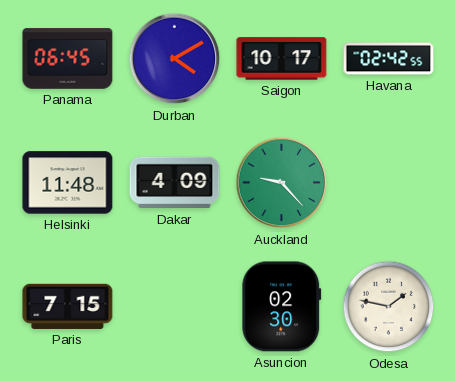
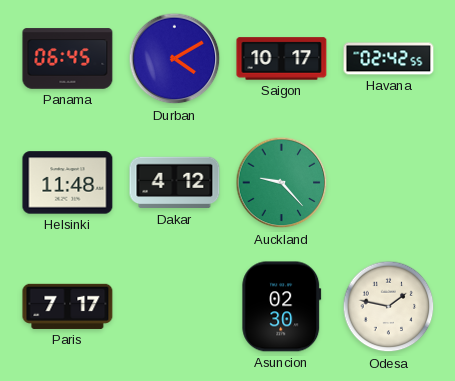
Dakar: 4:09 -> 4:12
Paris: 7:15 -> 7:17
